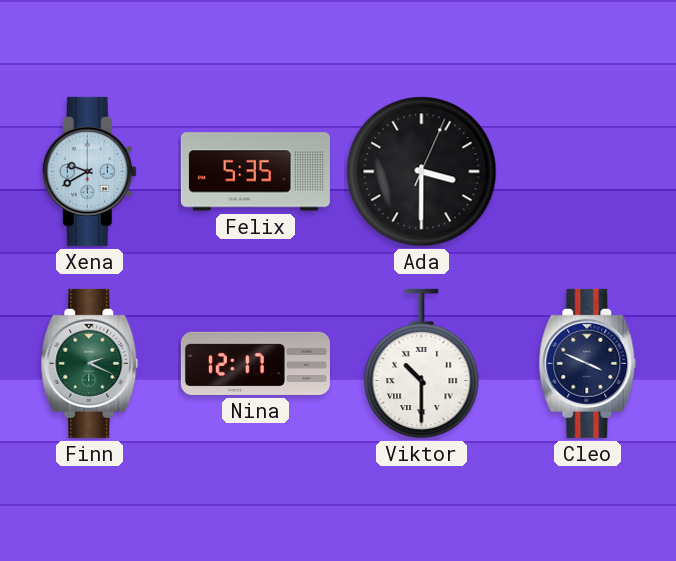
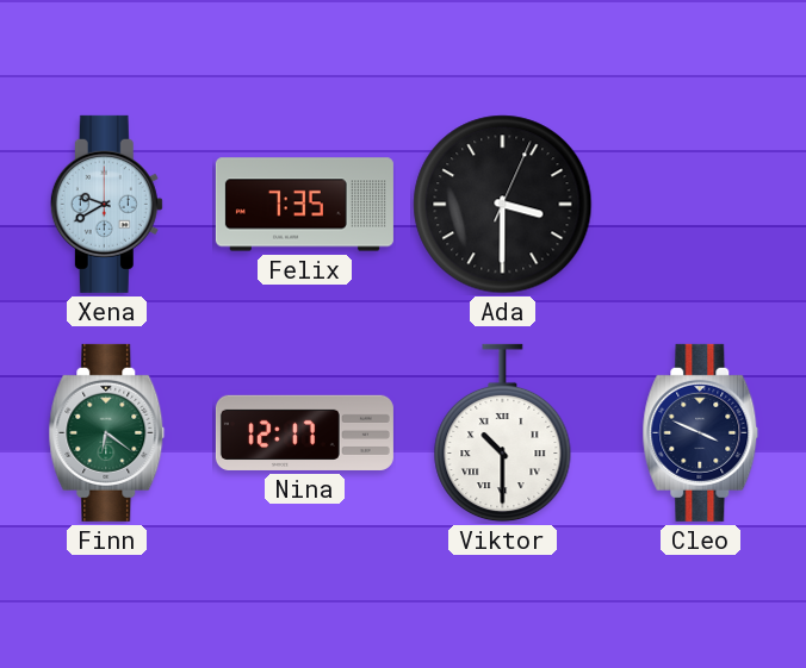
Felix: 5:35 -> 7:35
Finn: 2:19 -> 6:21
